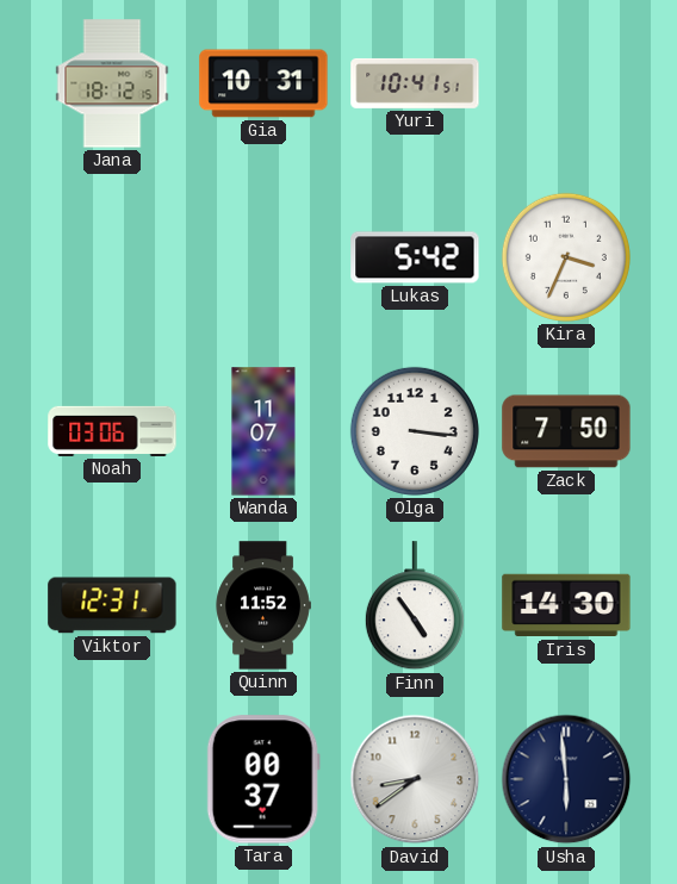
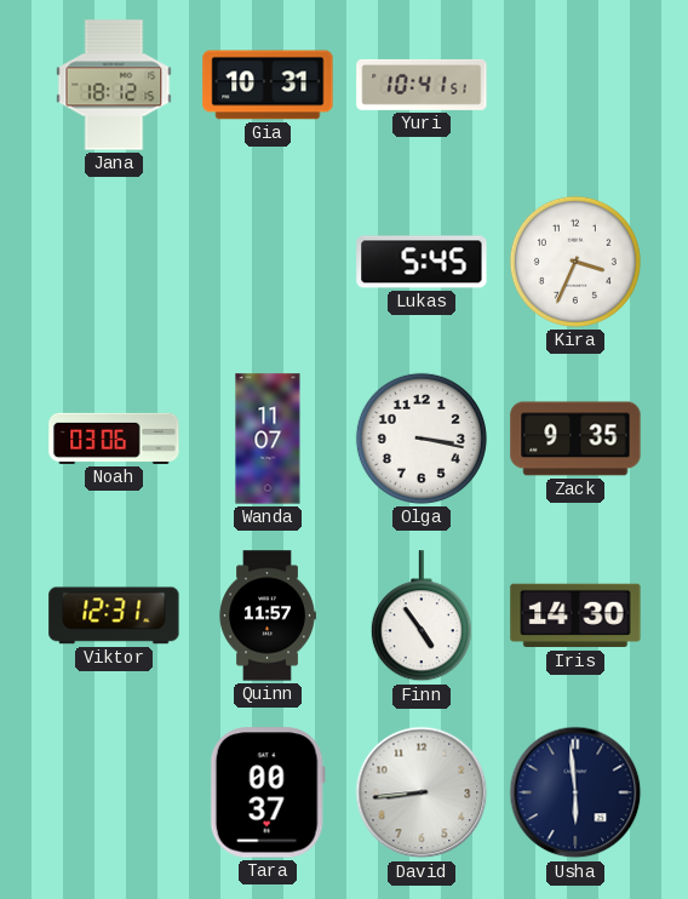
Lukas: 5:42 -> 5:45
Olga: 3:16 -> 3:17
Zack: 7:50 -> 9:35
Quinn: 11:52 -> 11:57
David: 8:39 -> 8:44
